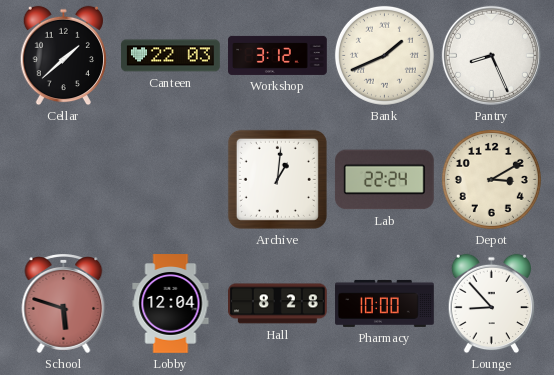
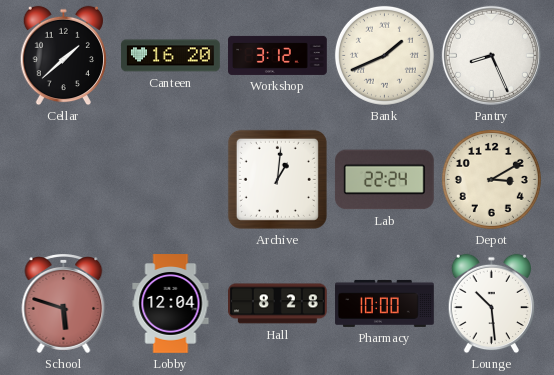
Canteen: 22:03 -> 16:20
Lounge: 8:53 -> 10:29
